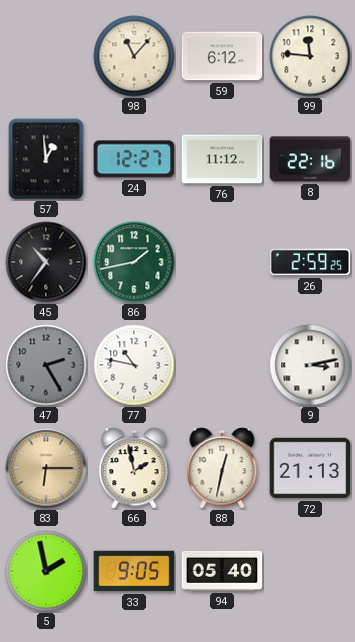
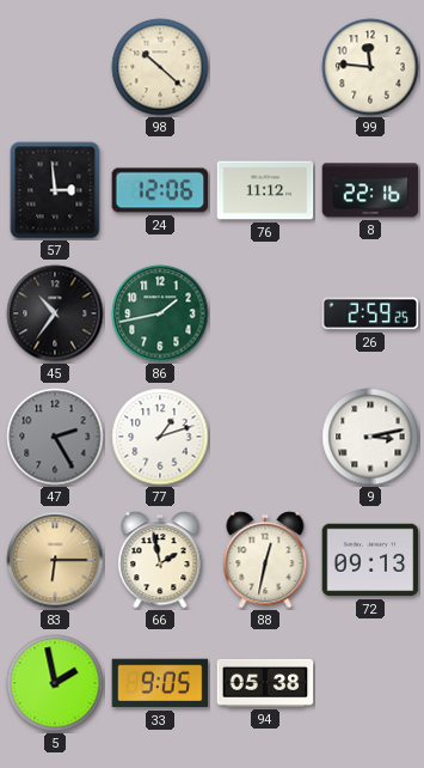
98: 11:07 -> 10:22
59: 6:12 -> none
57: 12:59 -> 2:59
24: 12:27 -> 12:06
77: 10:47 -> 1:12
72: 21:13 -> 09:13
94: 05:40 -> 05:38
